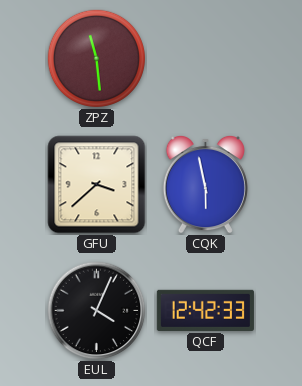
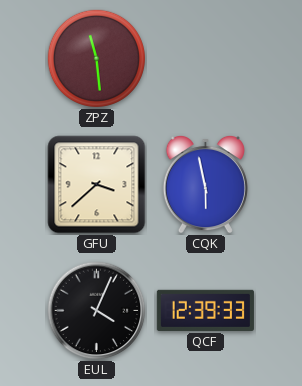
QCF: 12:42 -> 12:39
